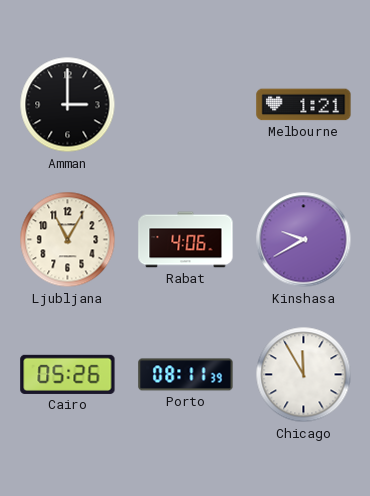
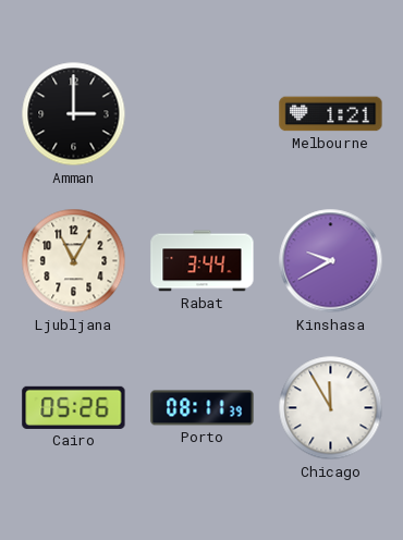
Rabat: 4:06 -> 3:44
